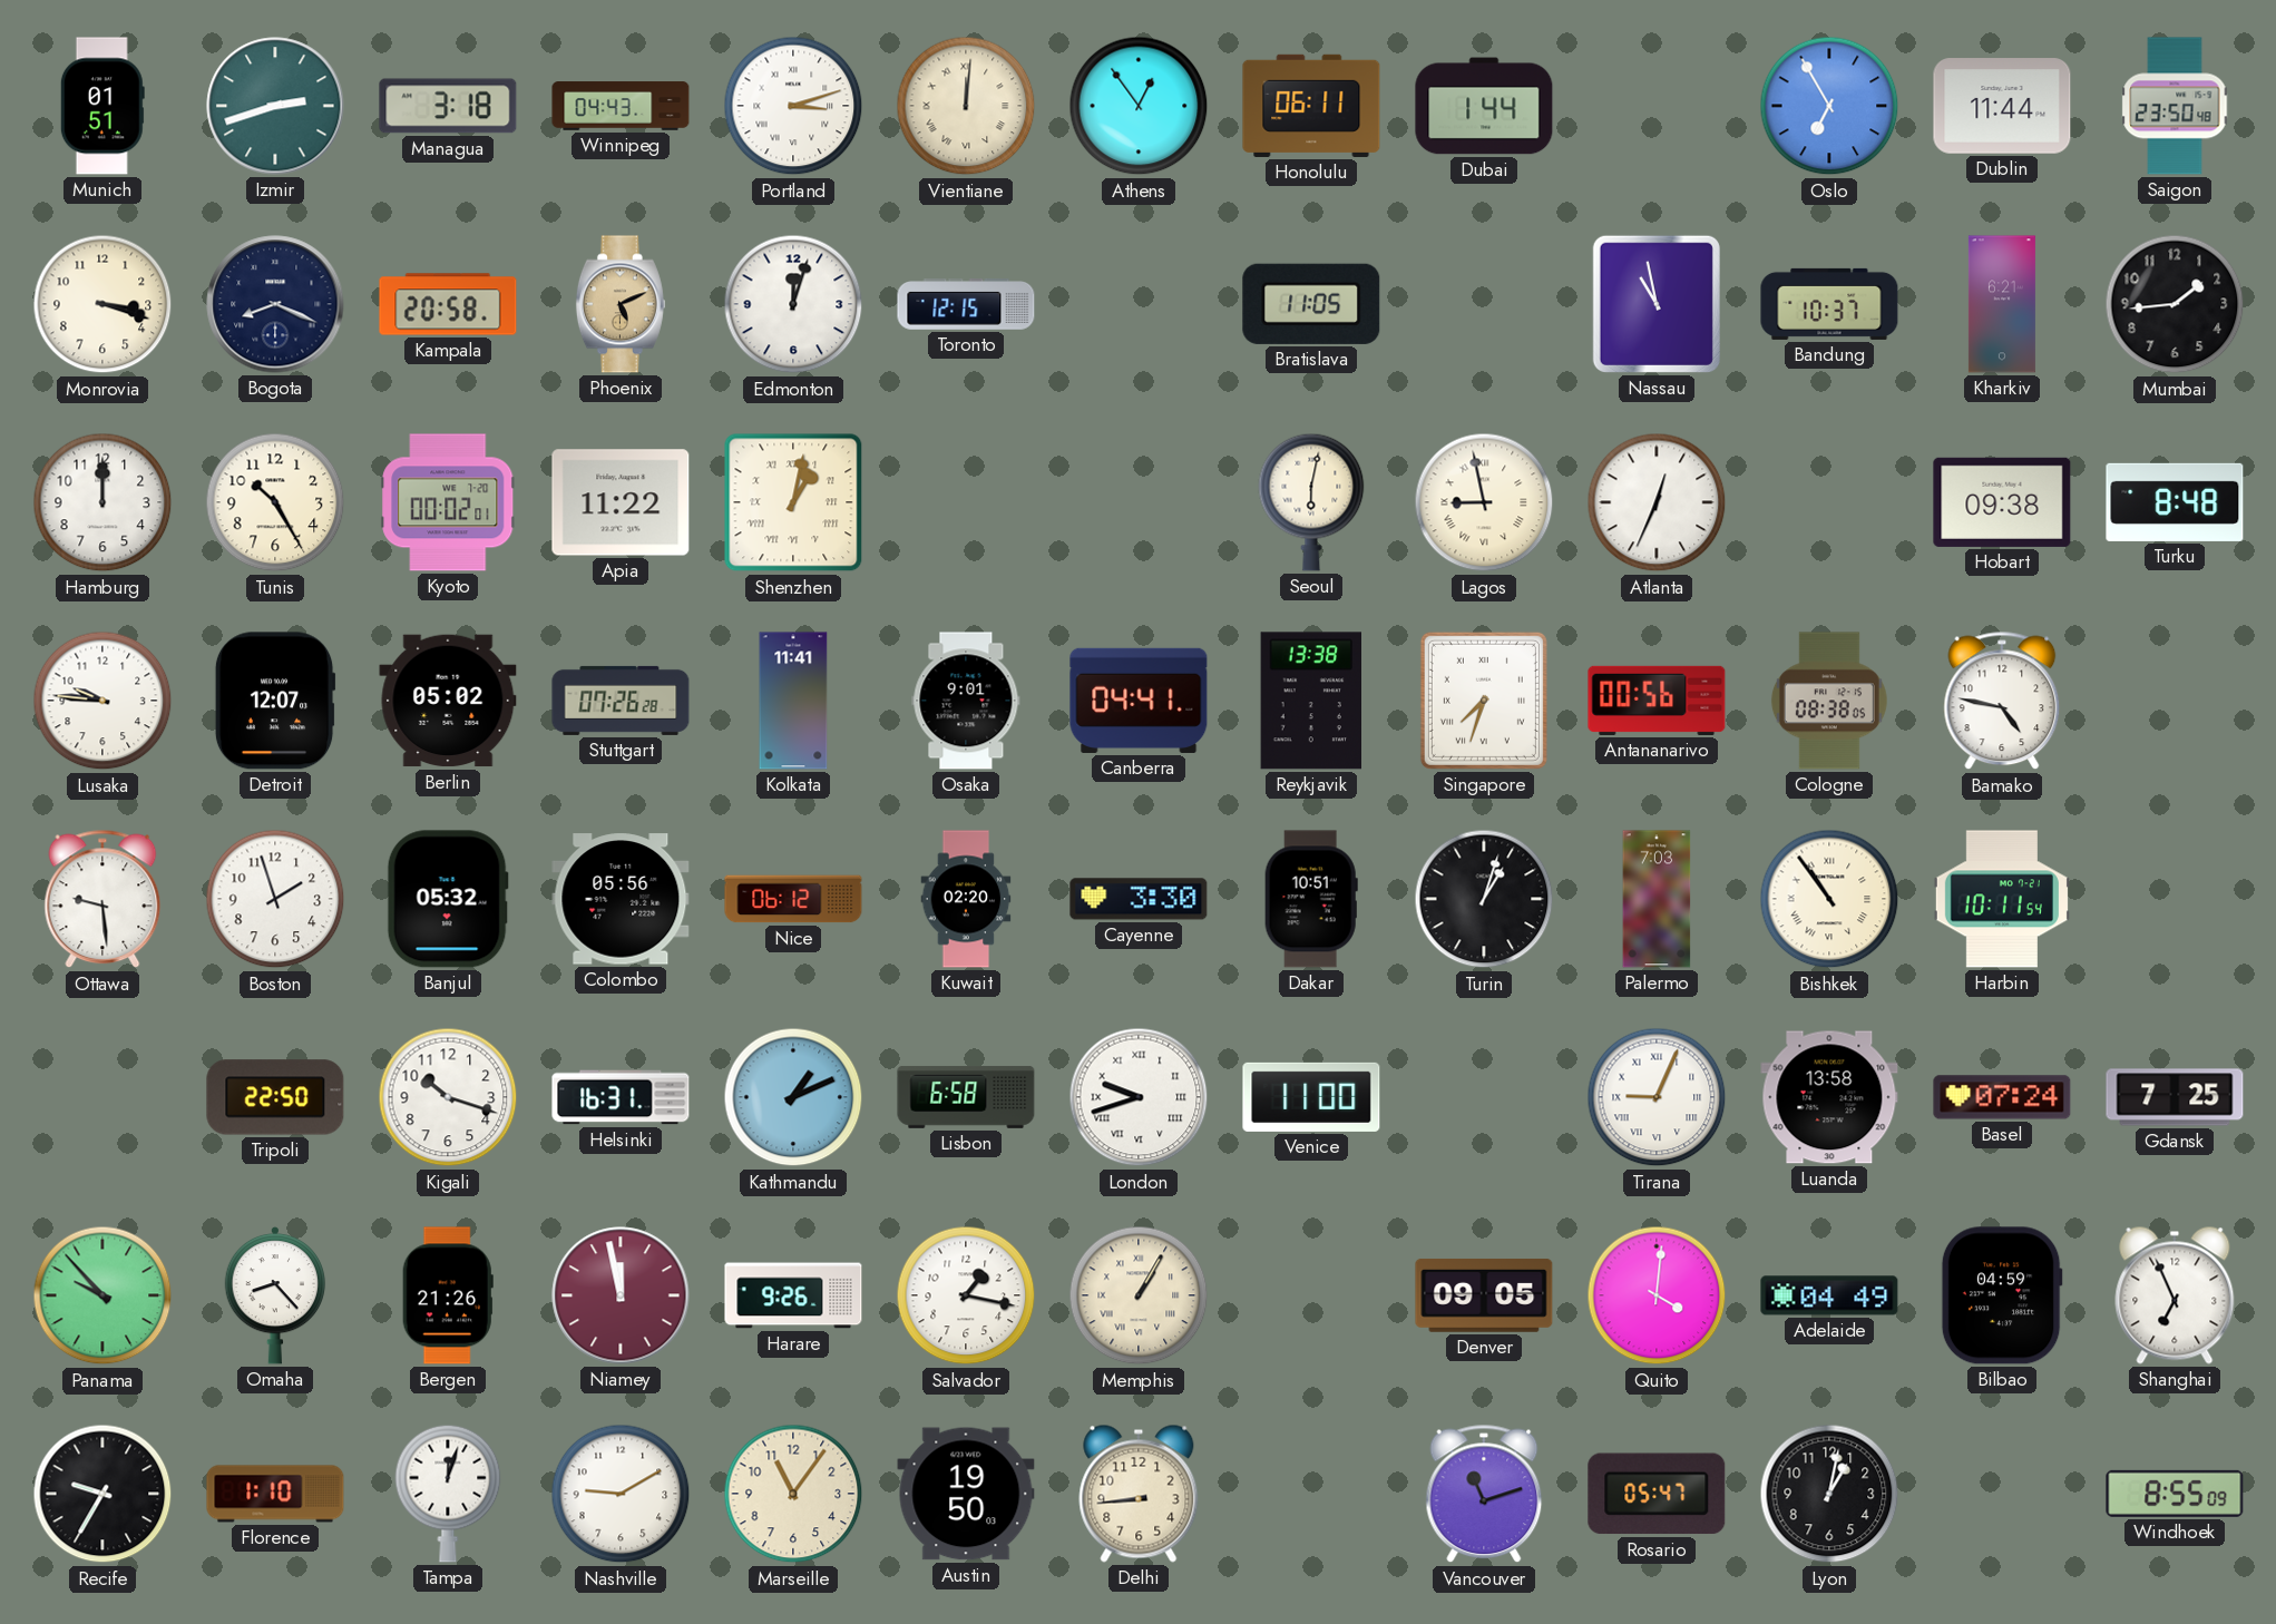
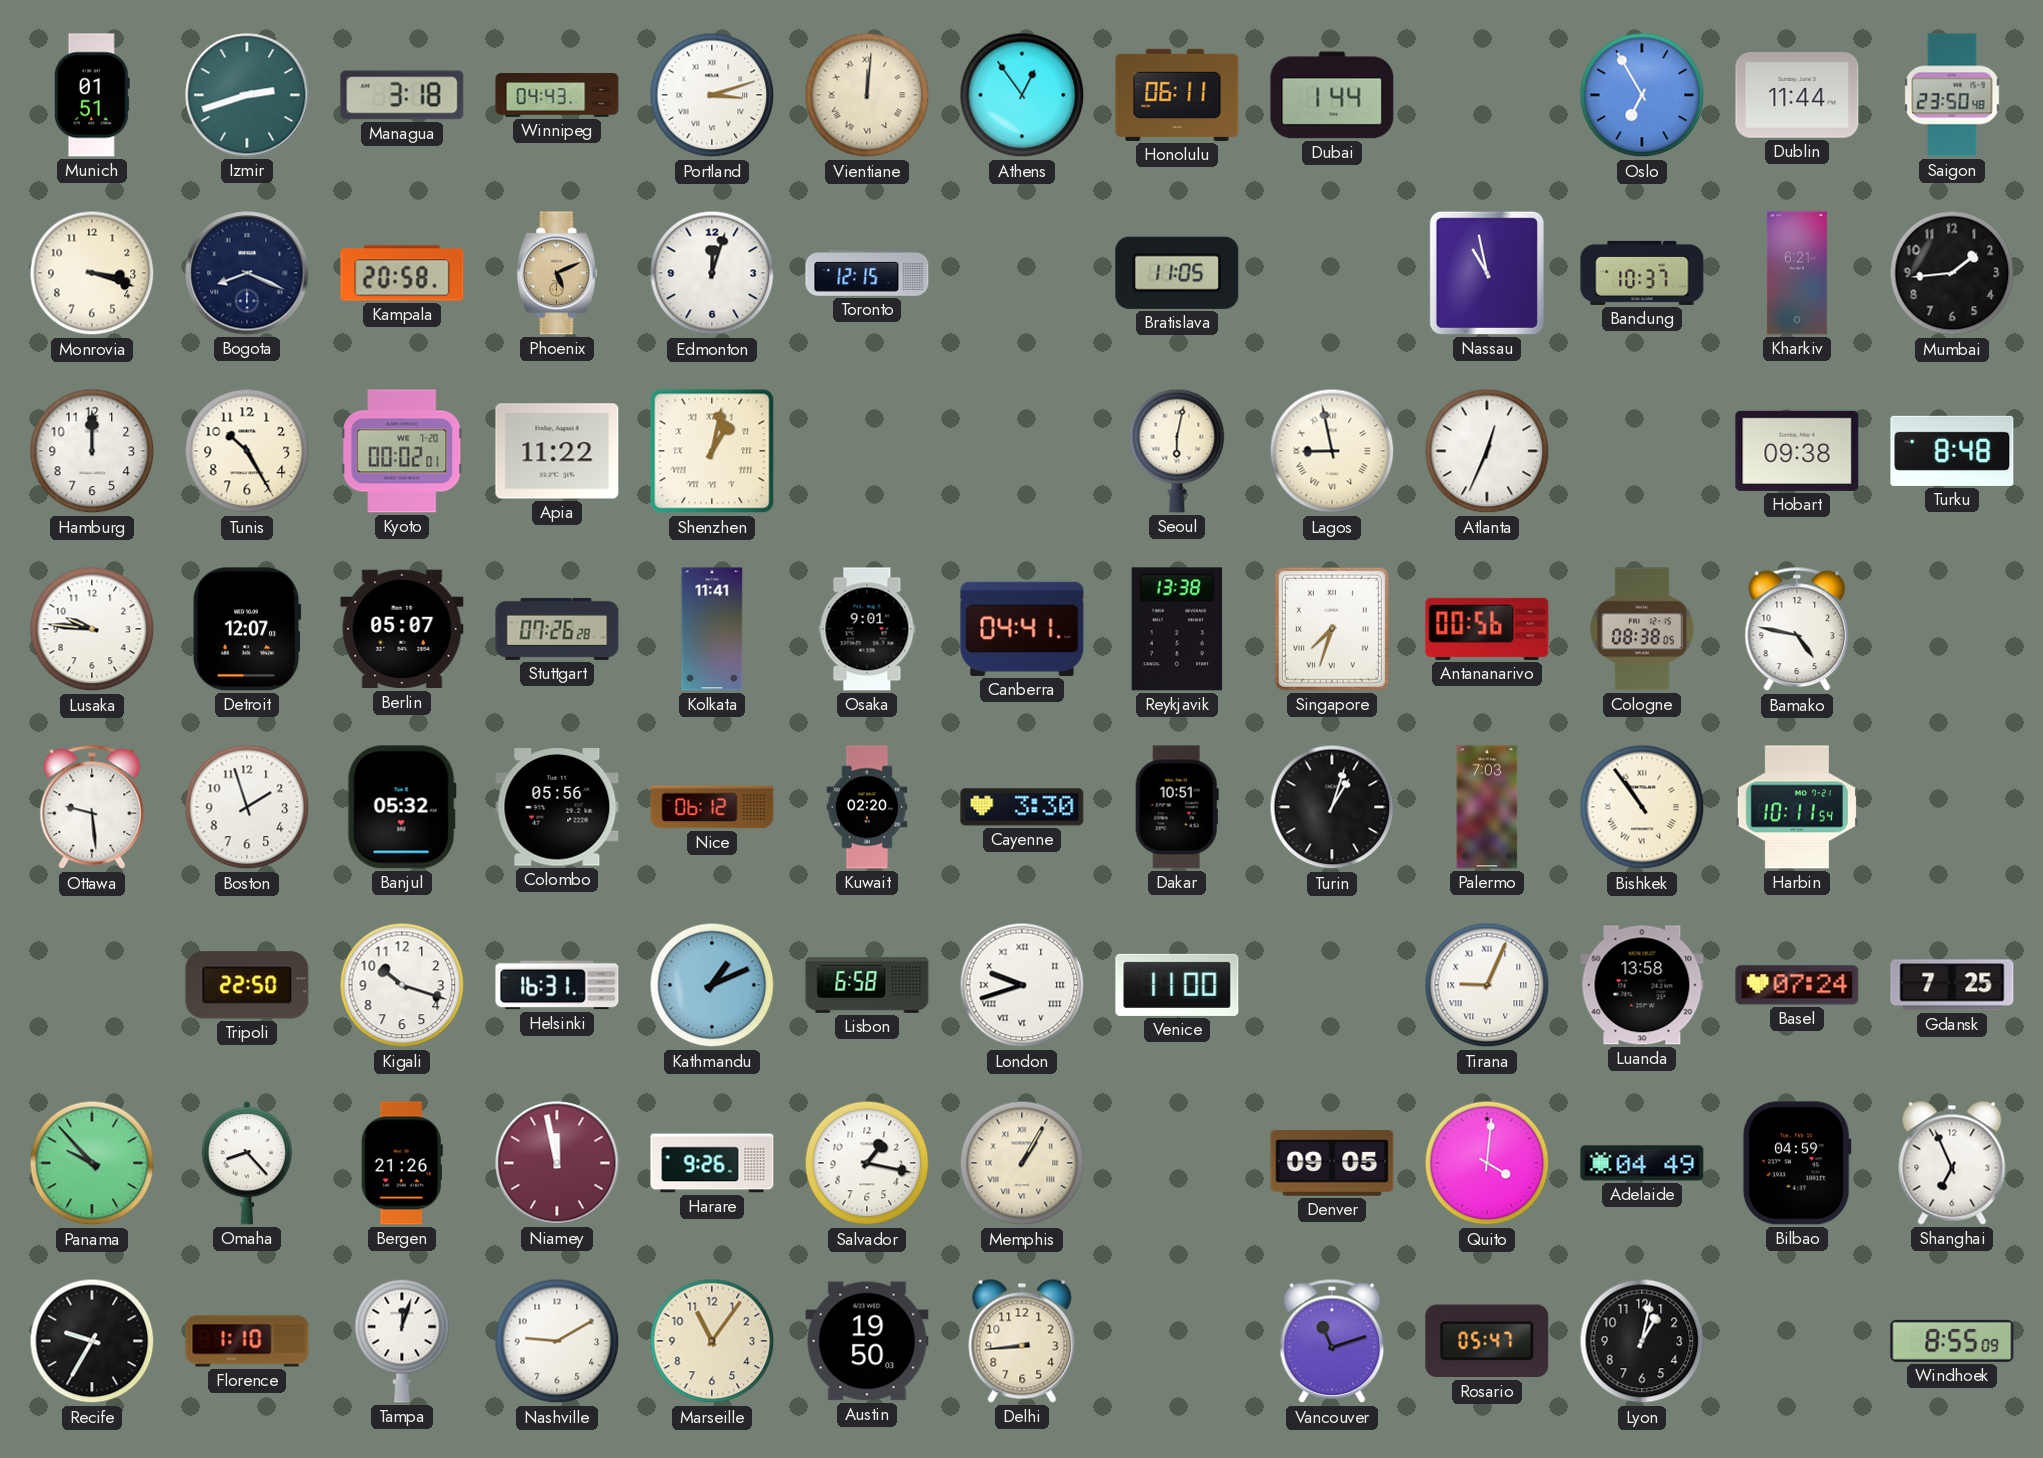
Berlin: 05:02 -> 05:07
